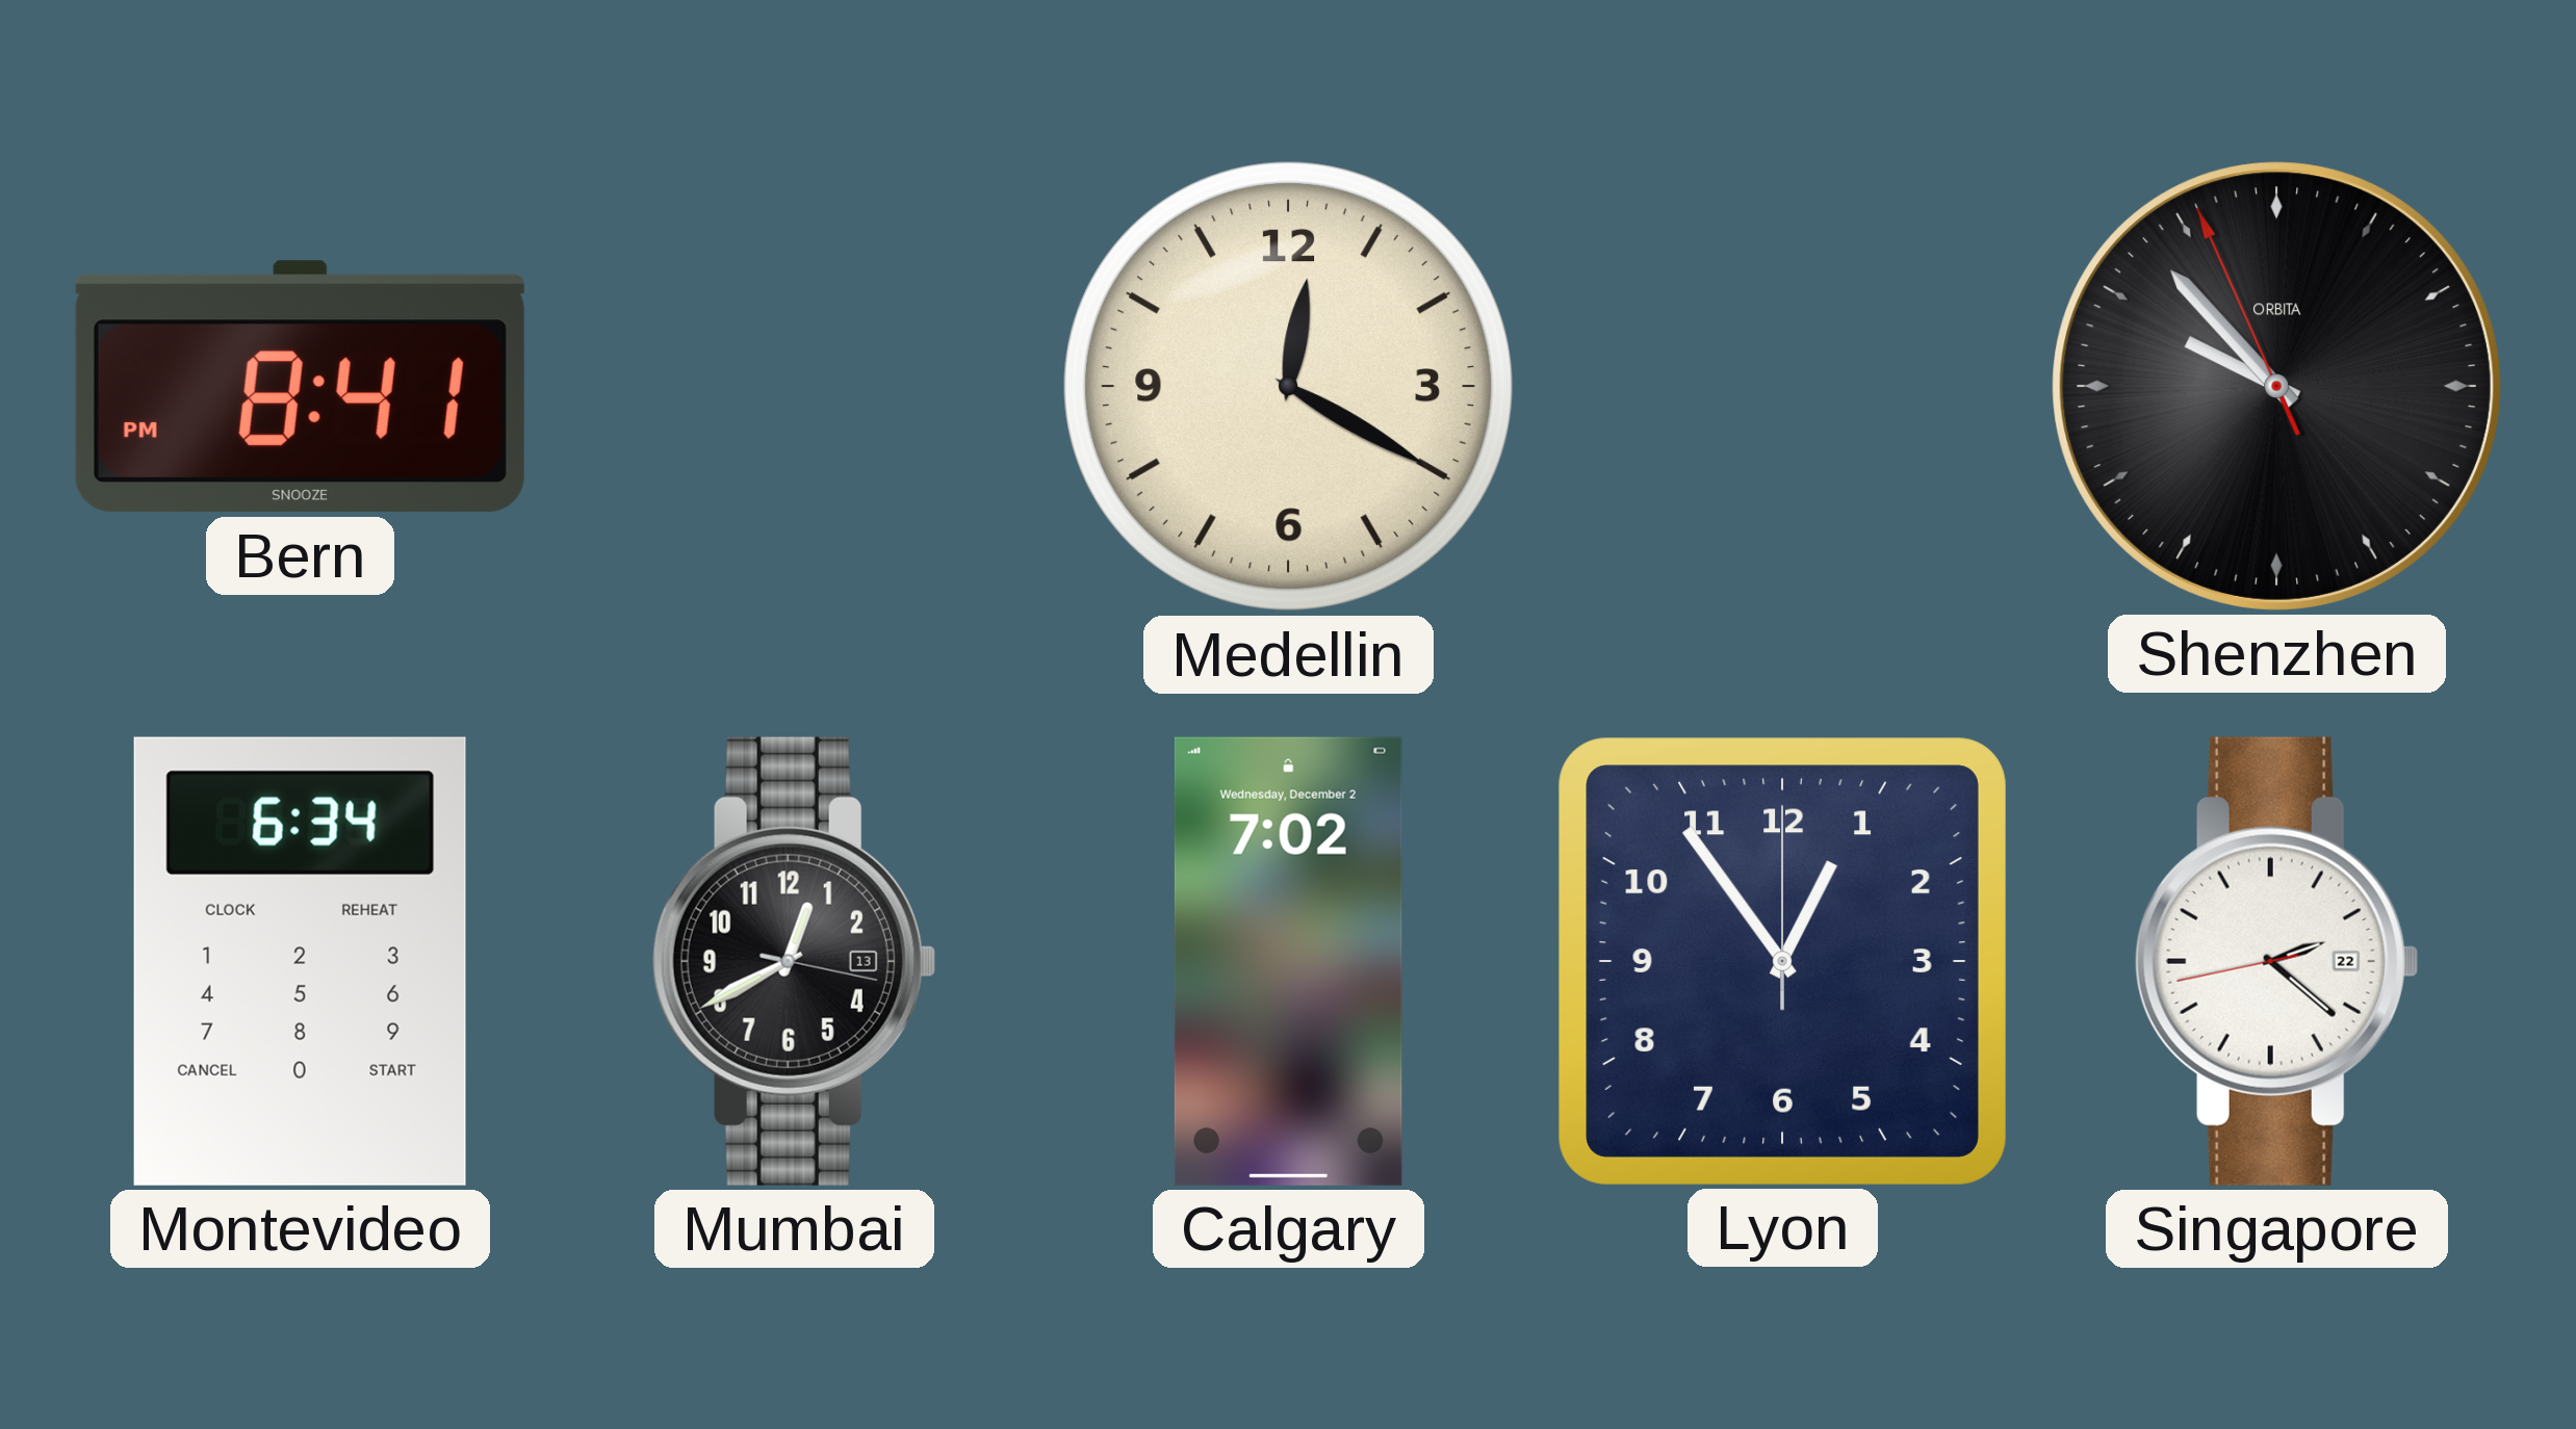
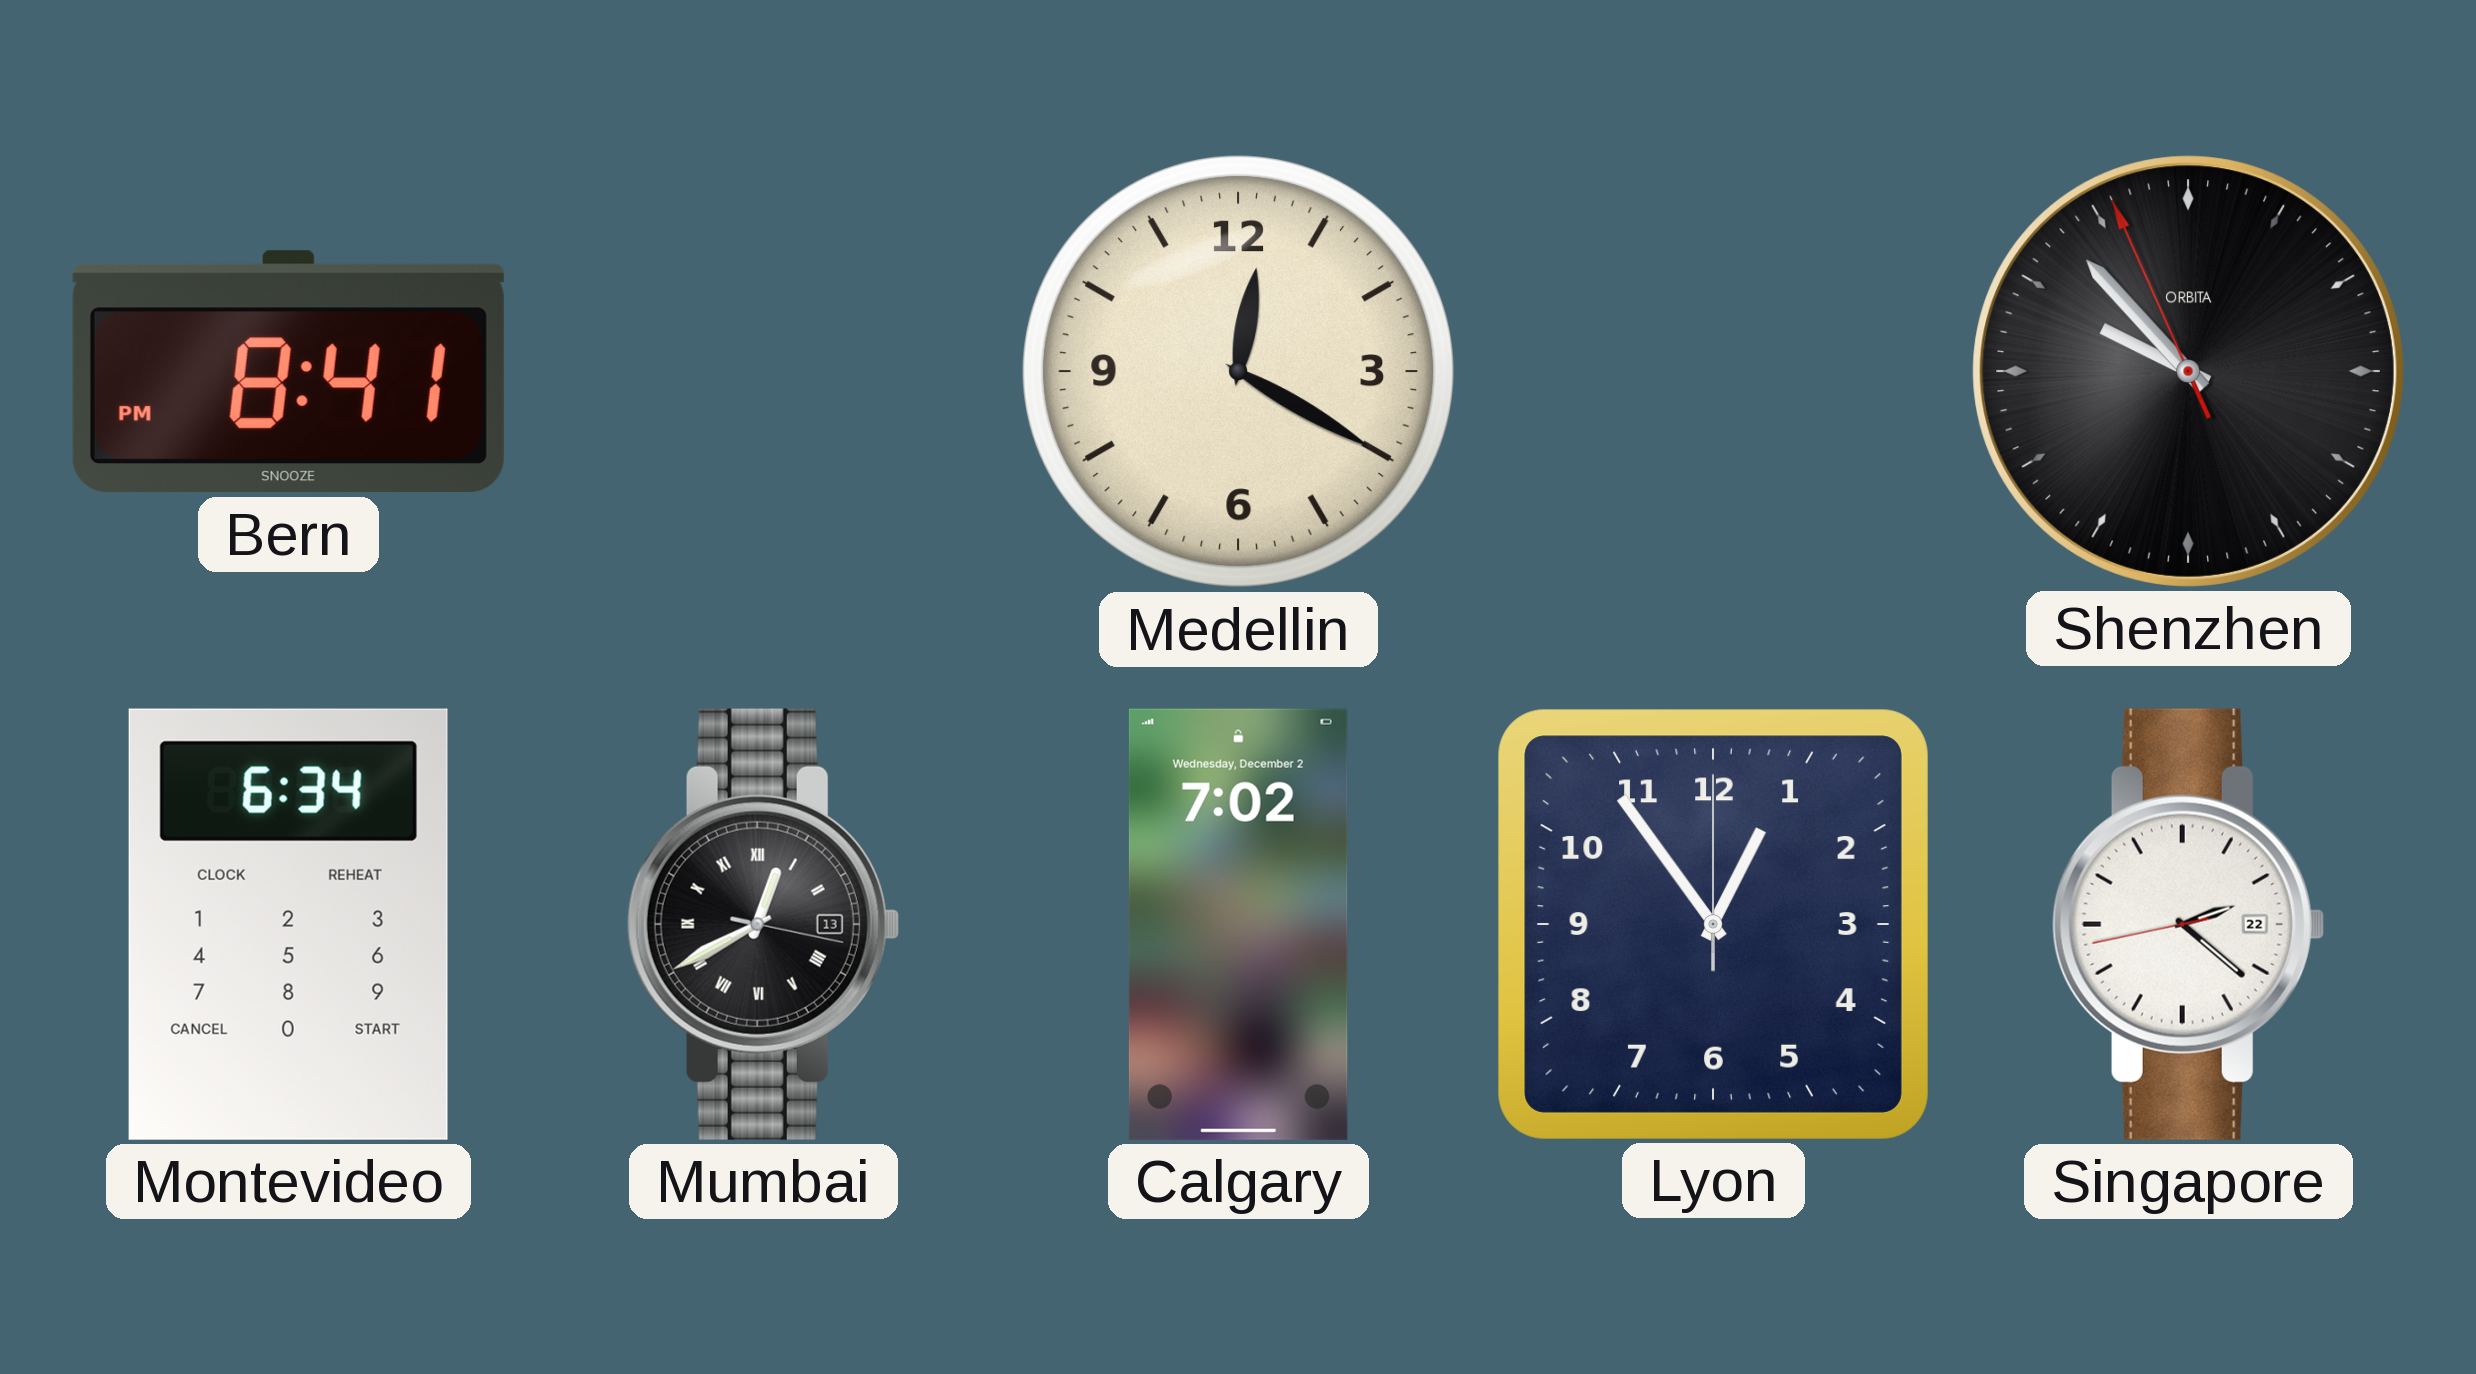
Mumbai numerals: Arabic -> Roman
